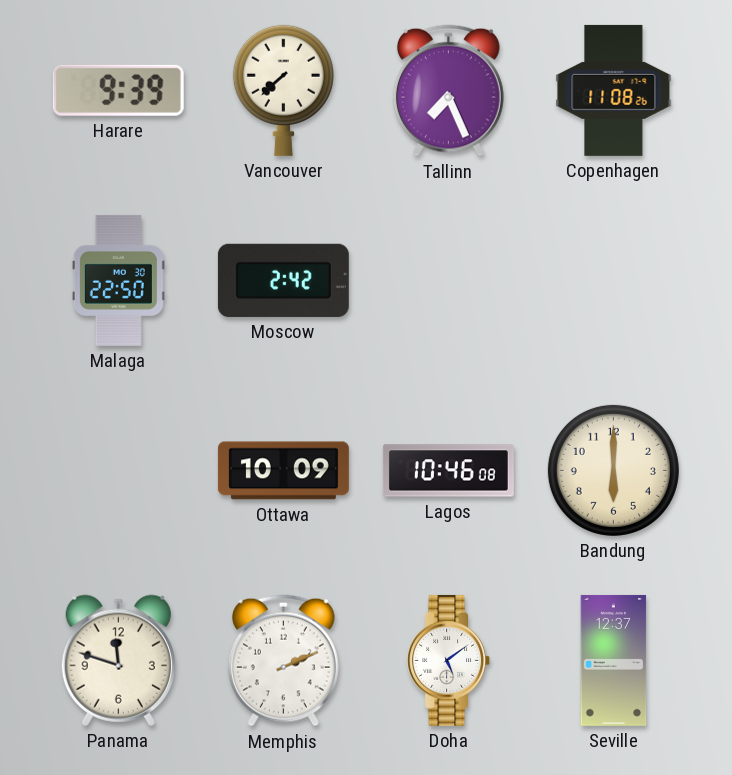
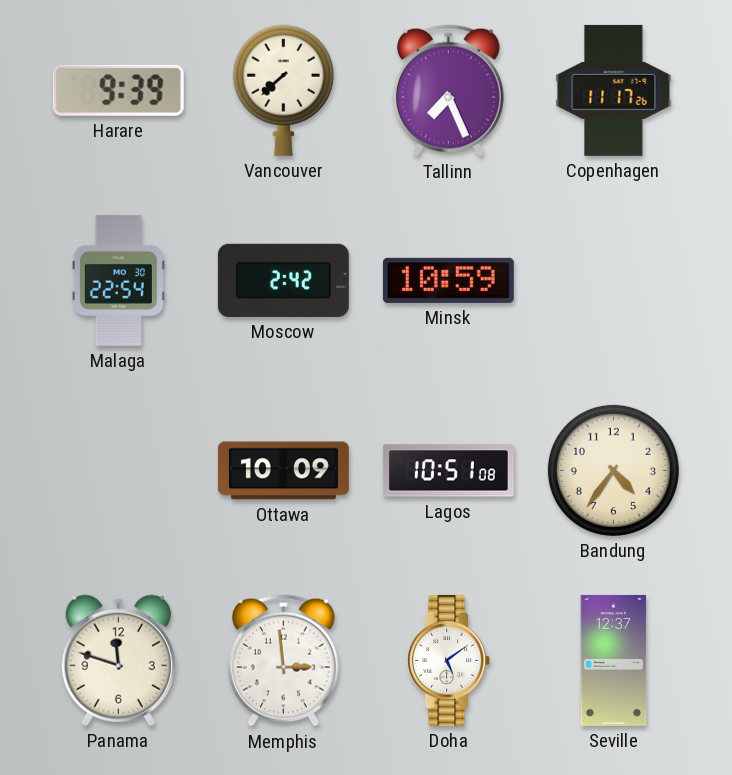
Copenhagen: 11:08 -> 11:17
Malaga: 22:50 -> 22:54
Minsk: none -> 10:59
Lagos: 10:46 -> 10:51
Bandung: 6:00 -> 4:36
Memphis: 2:11 -> 2:59
